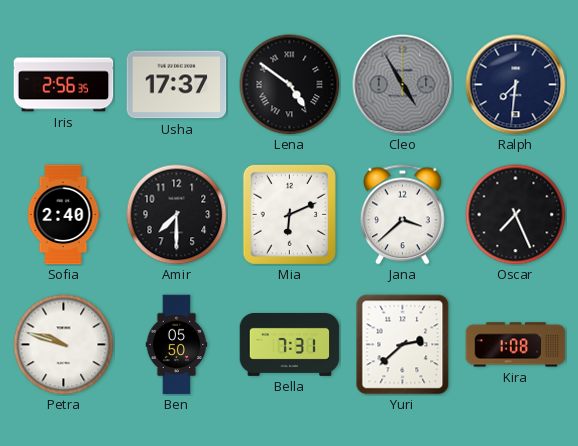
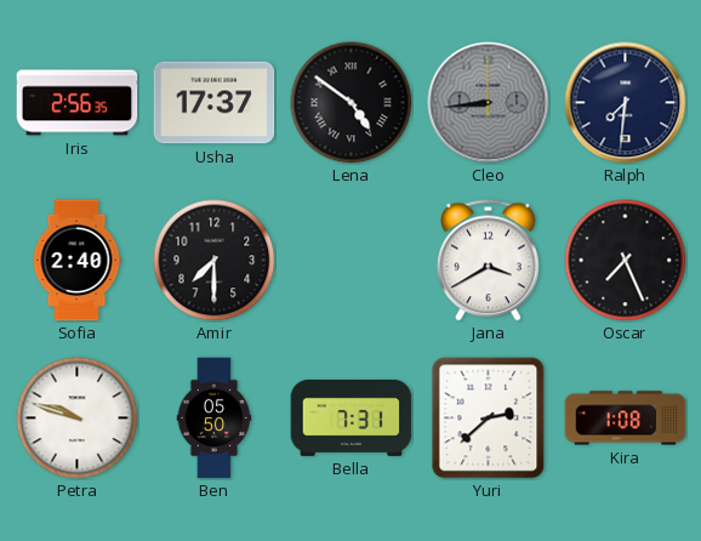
Cleo: 4:55 -> 8:44
Mia: 6:11 -> none
Jana: 3:38 -> 3:40
